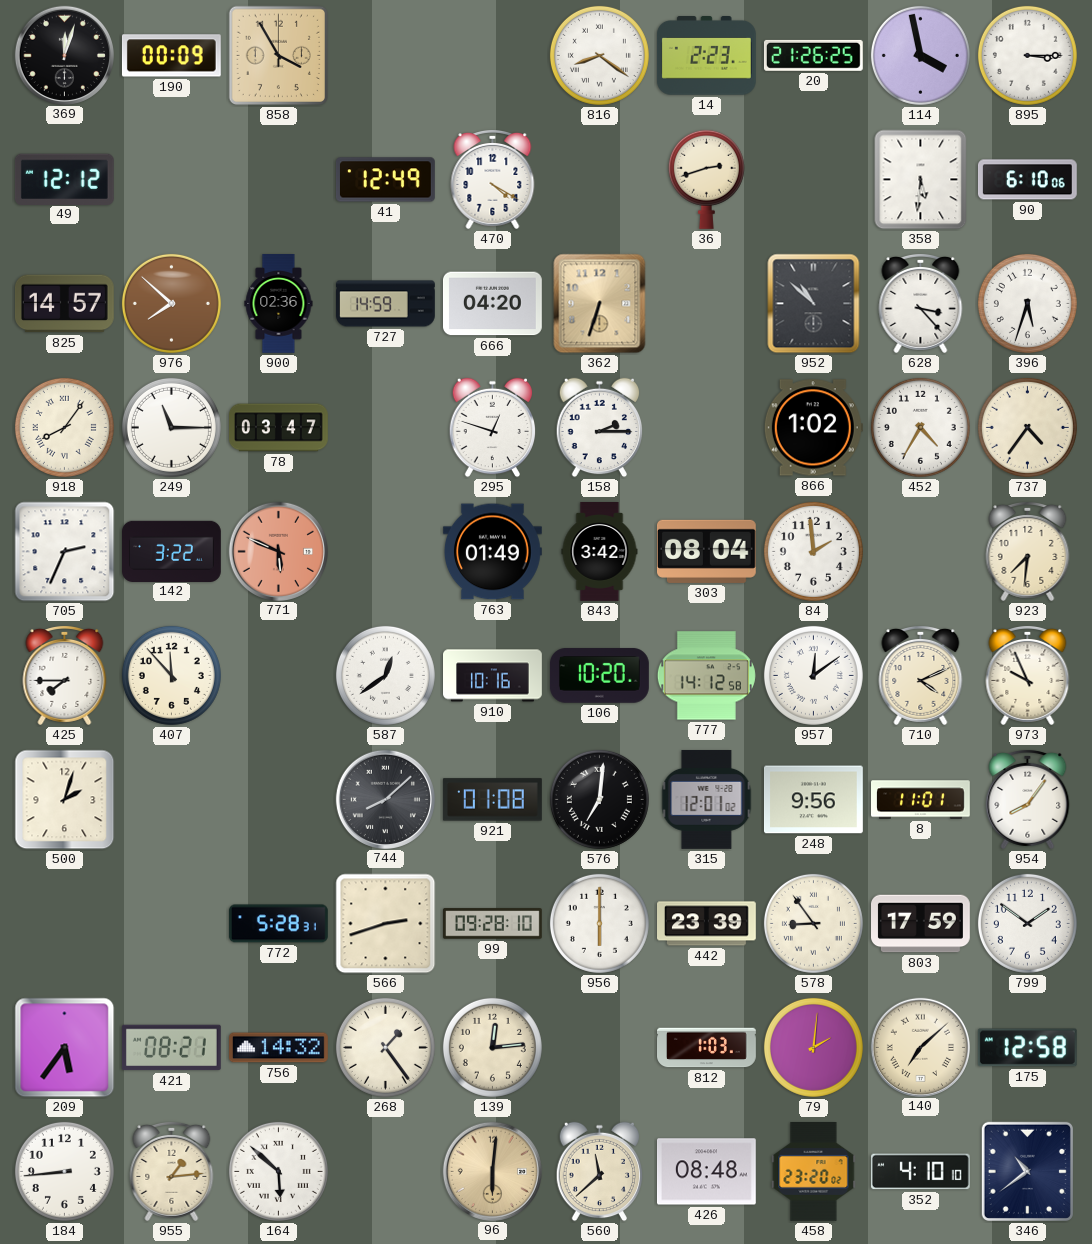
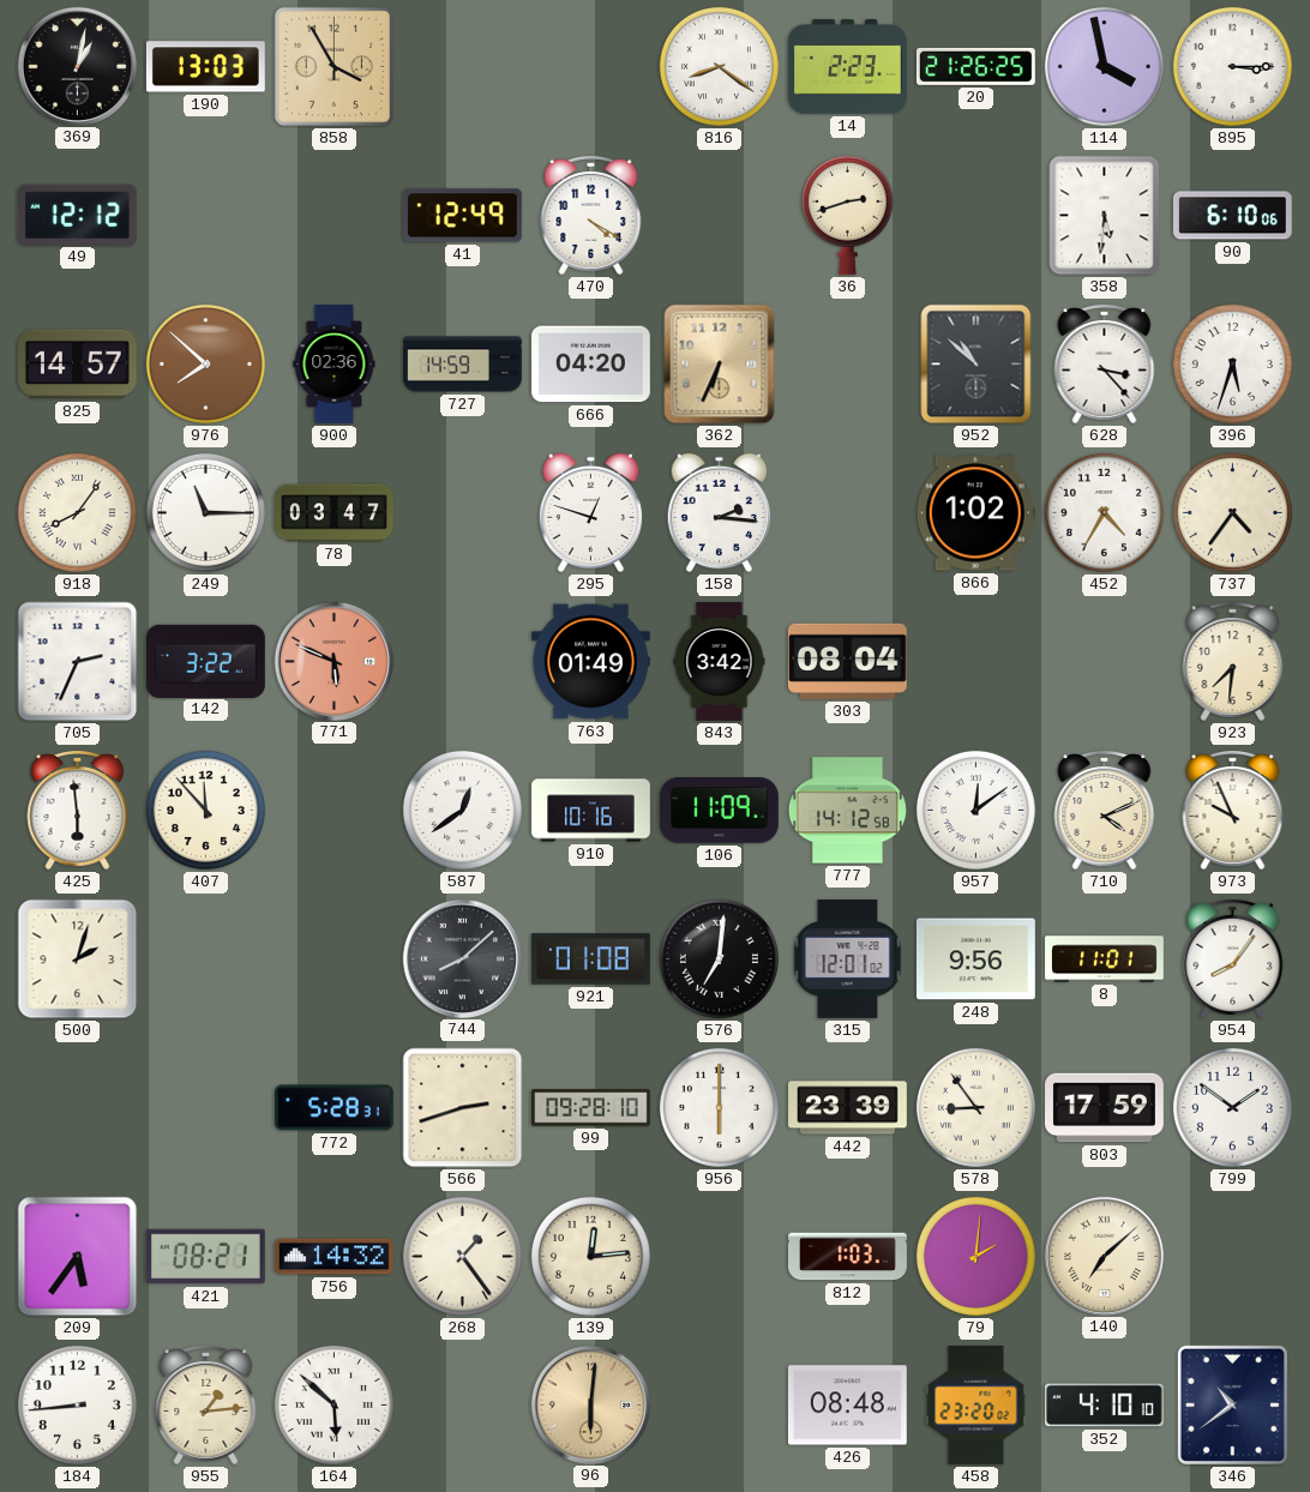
369: 12:03 -> 1:02
190: 00:09 -> 13:03
362: 6:33 -> 6:34
158: 2:15 -> 2:16
84: 1:59 -> none
425: 7:45 -> 5:59
106: 10:20 -> 11:09
175: 12:58 -> none
560: 11:38 -> none
